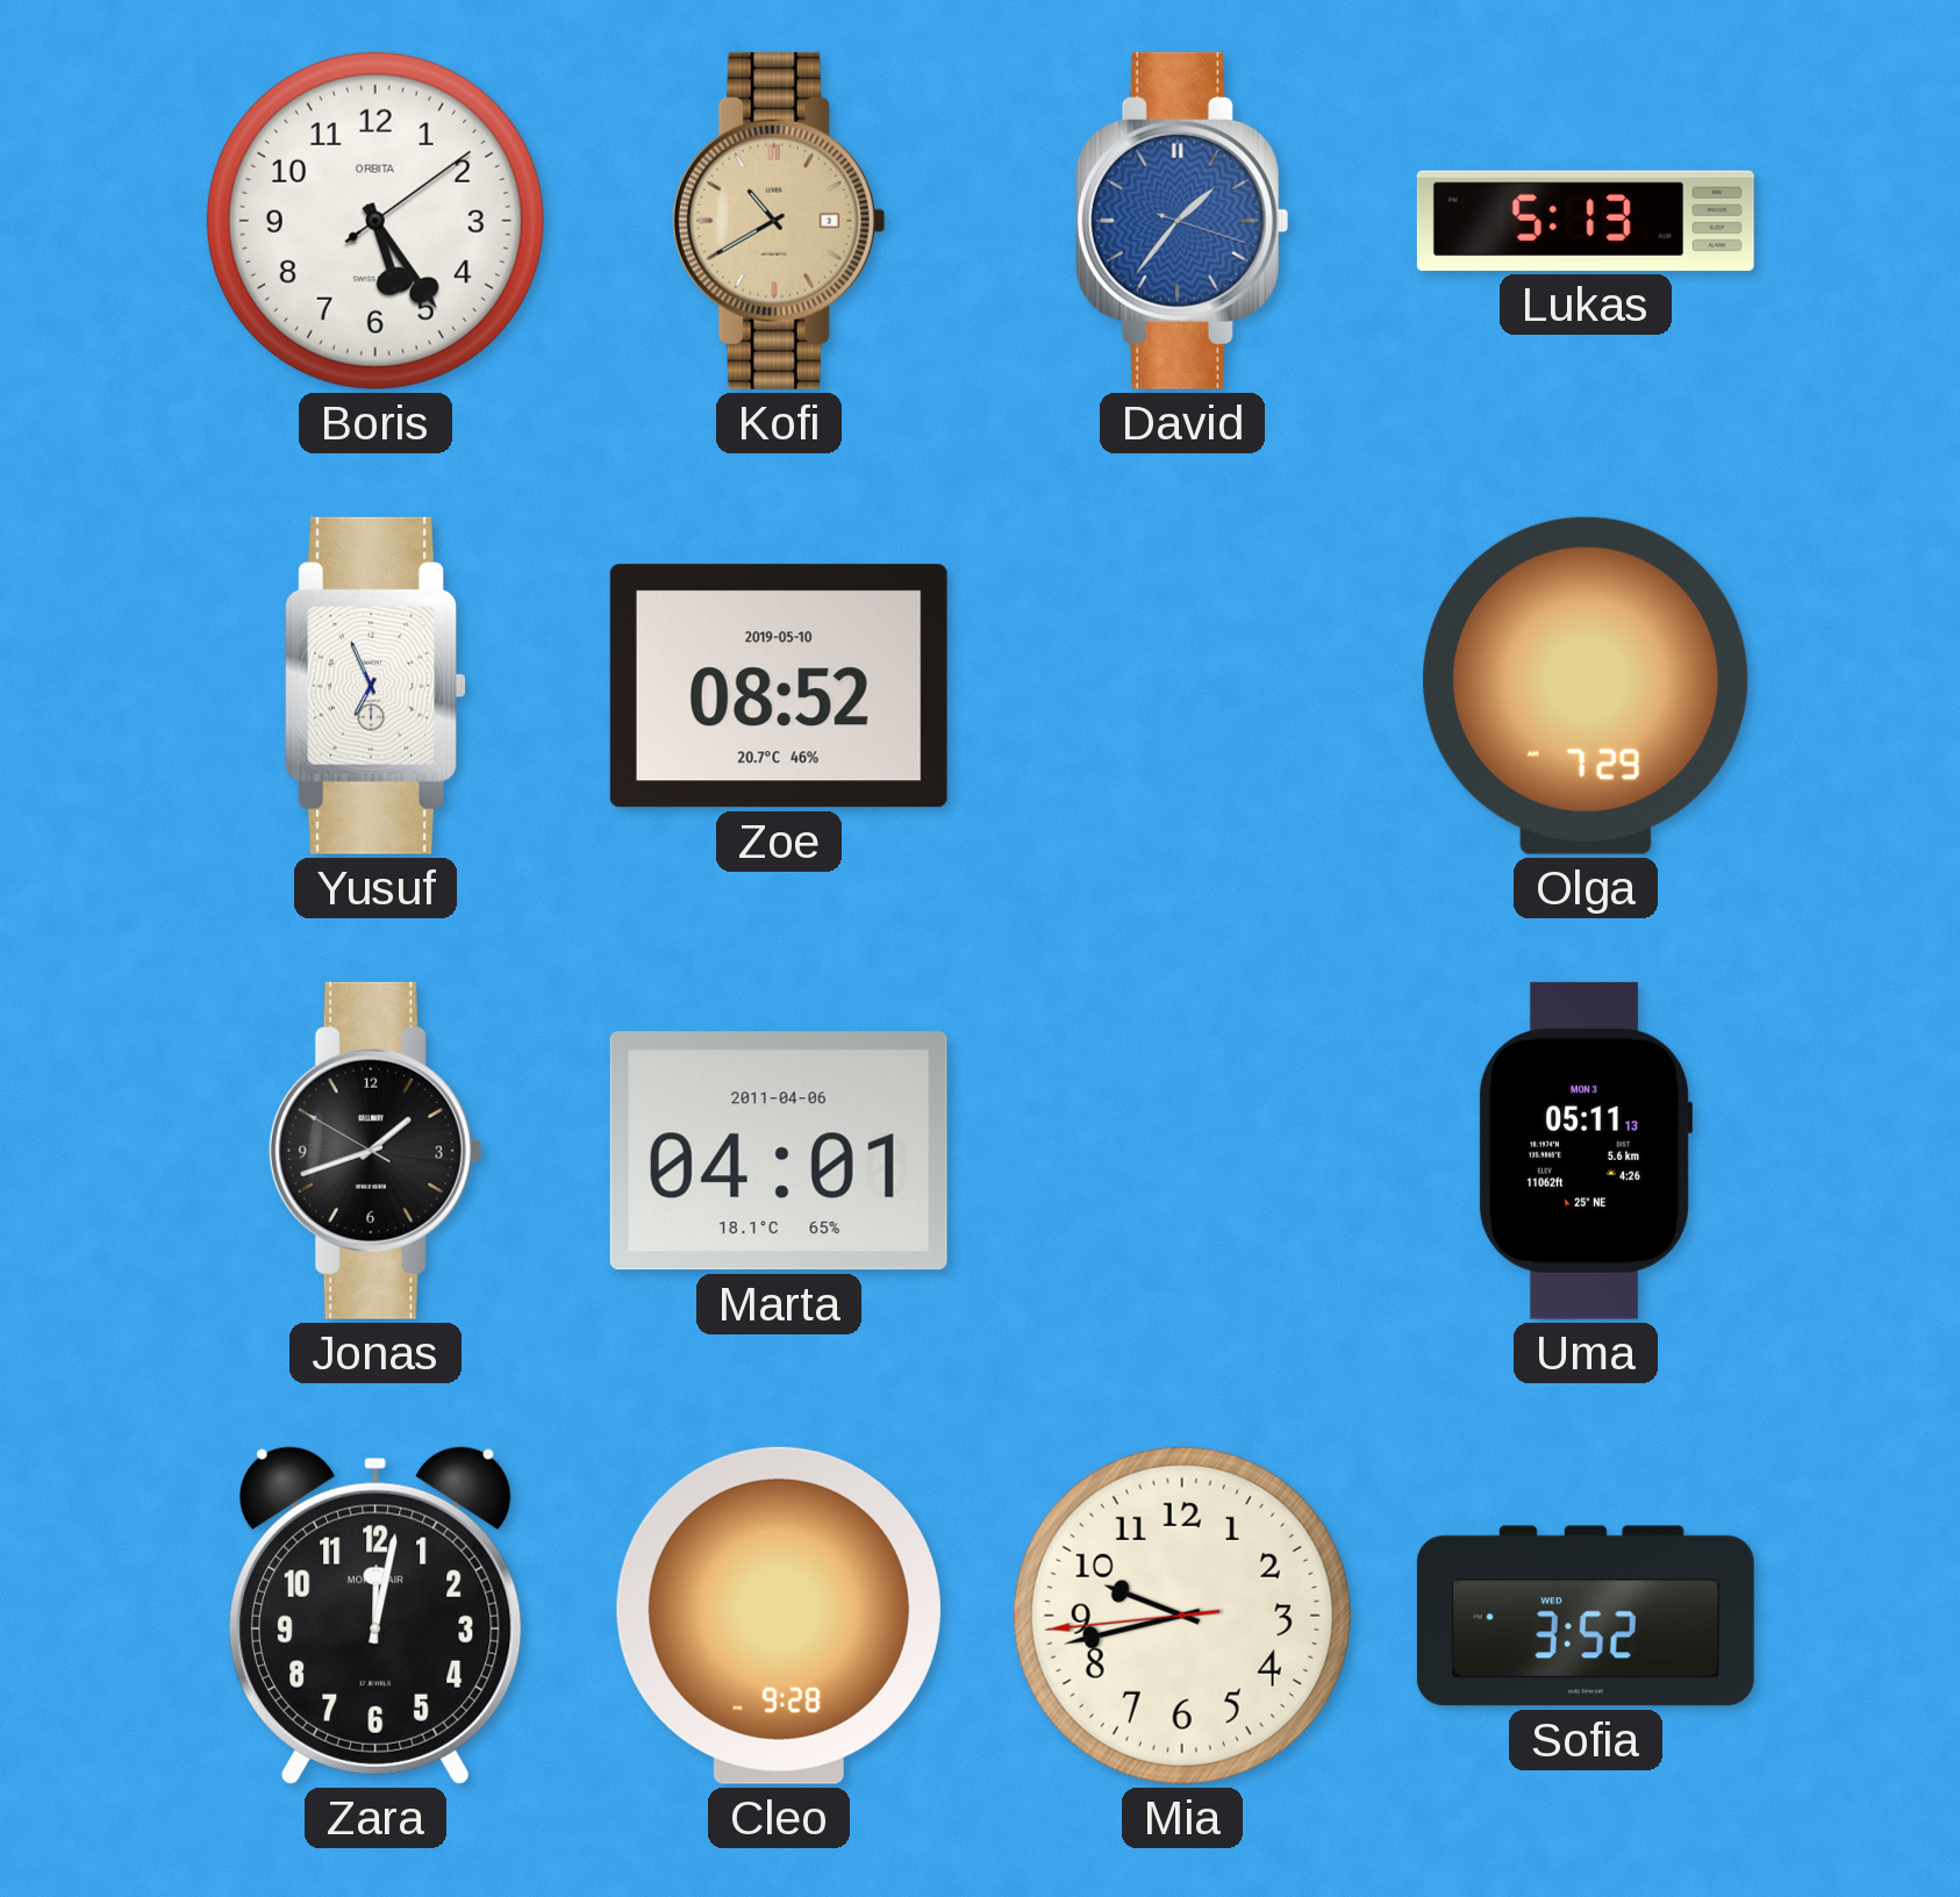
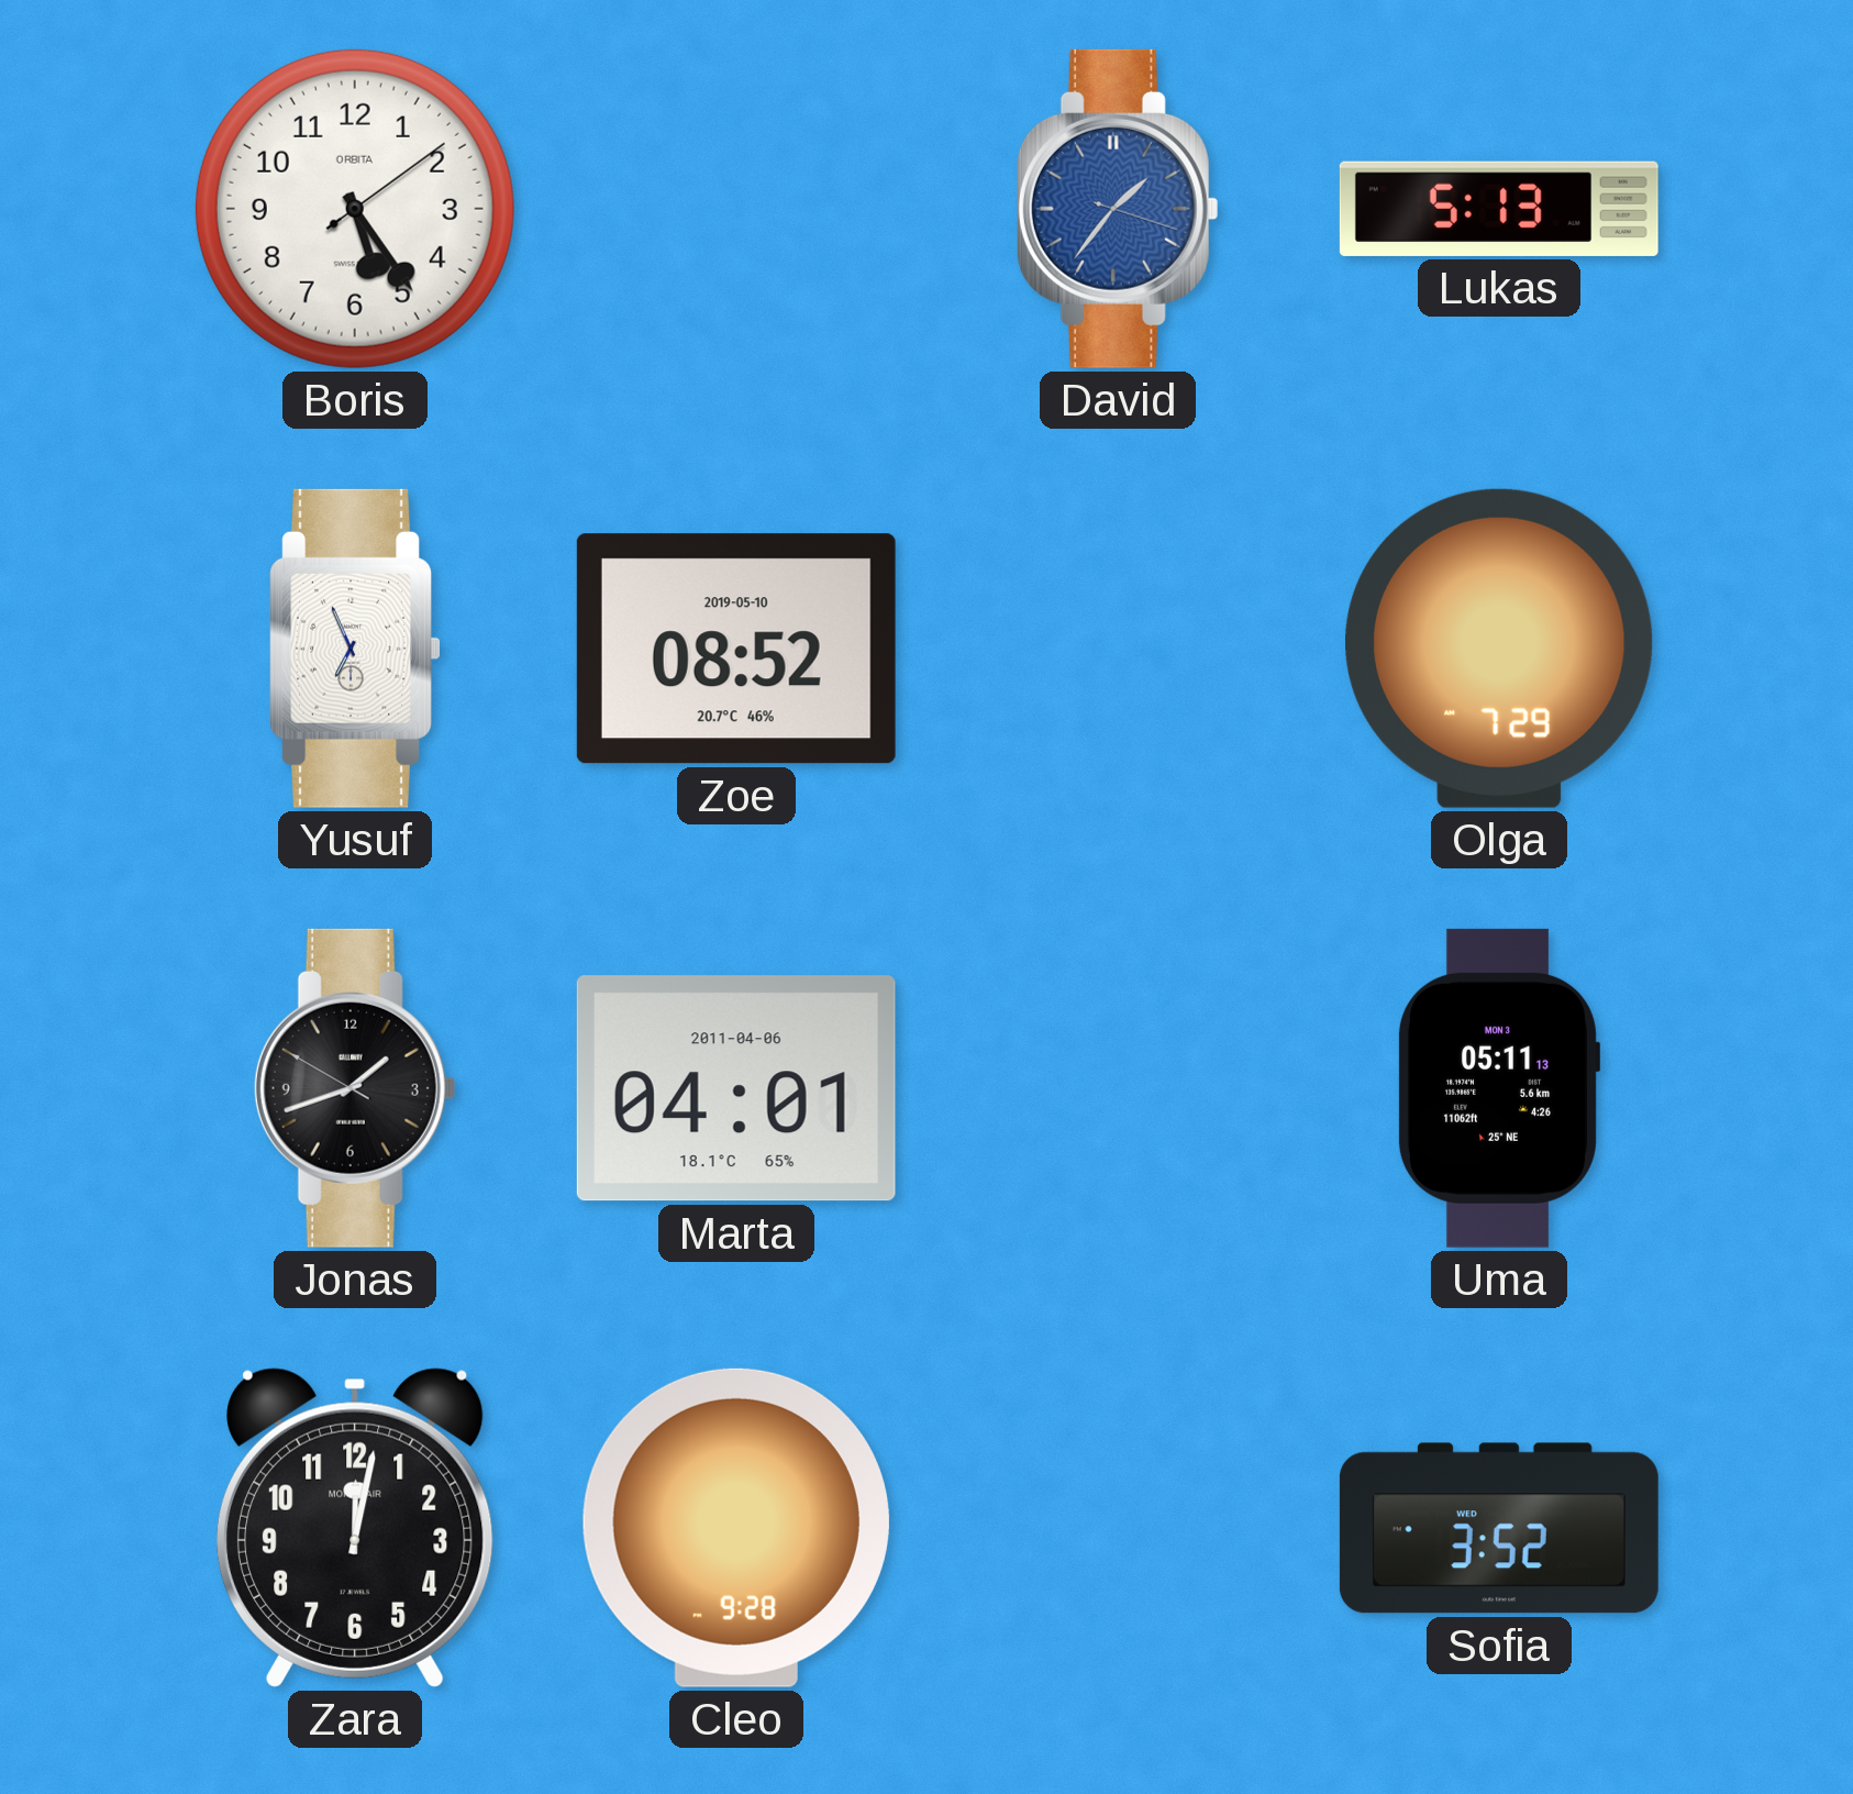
Kofi: 10:40 -> none
Mia: 9:42 -> none
